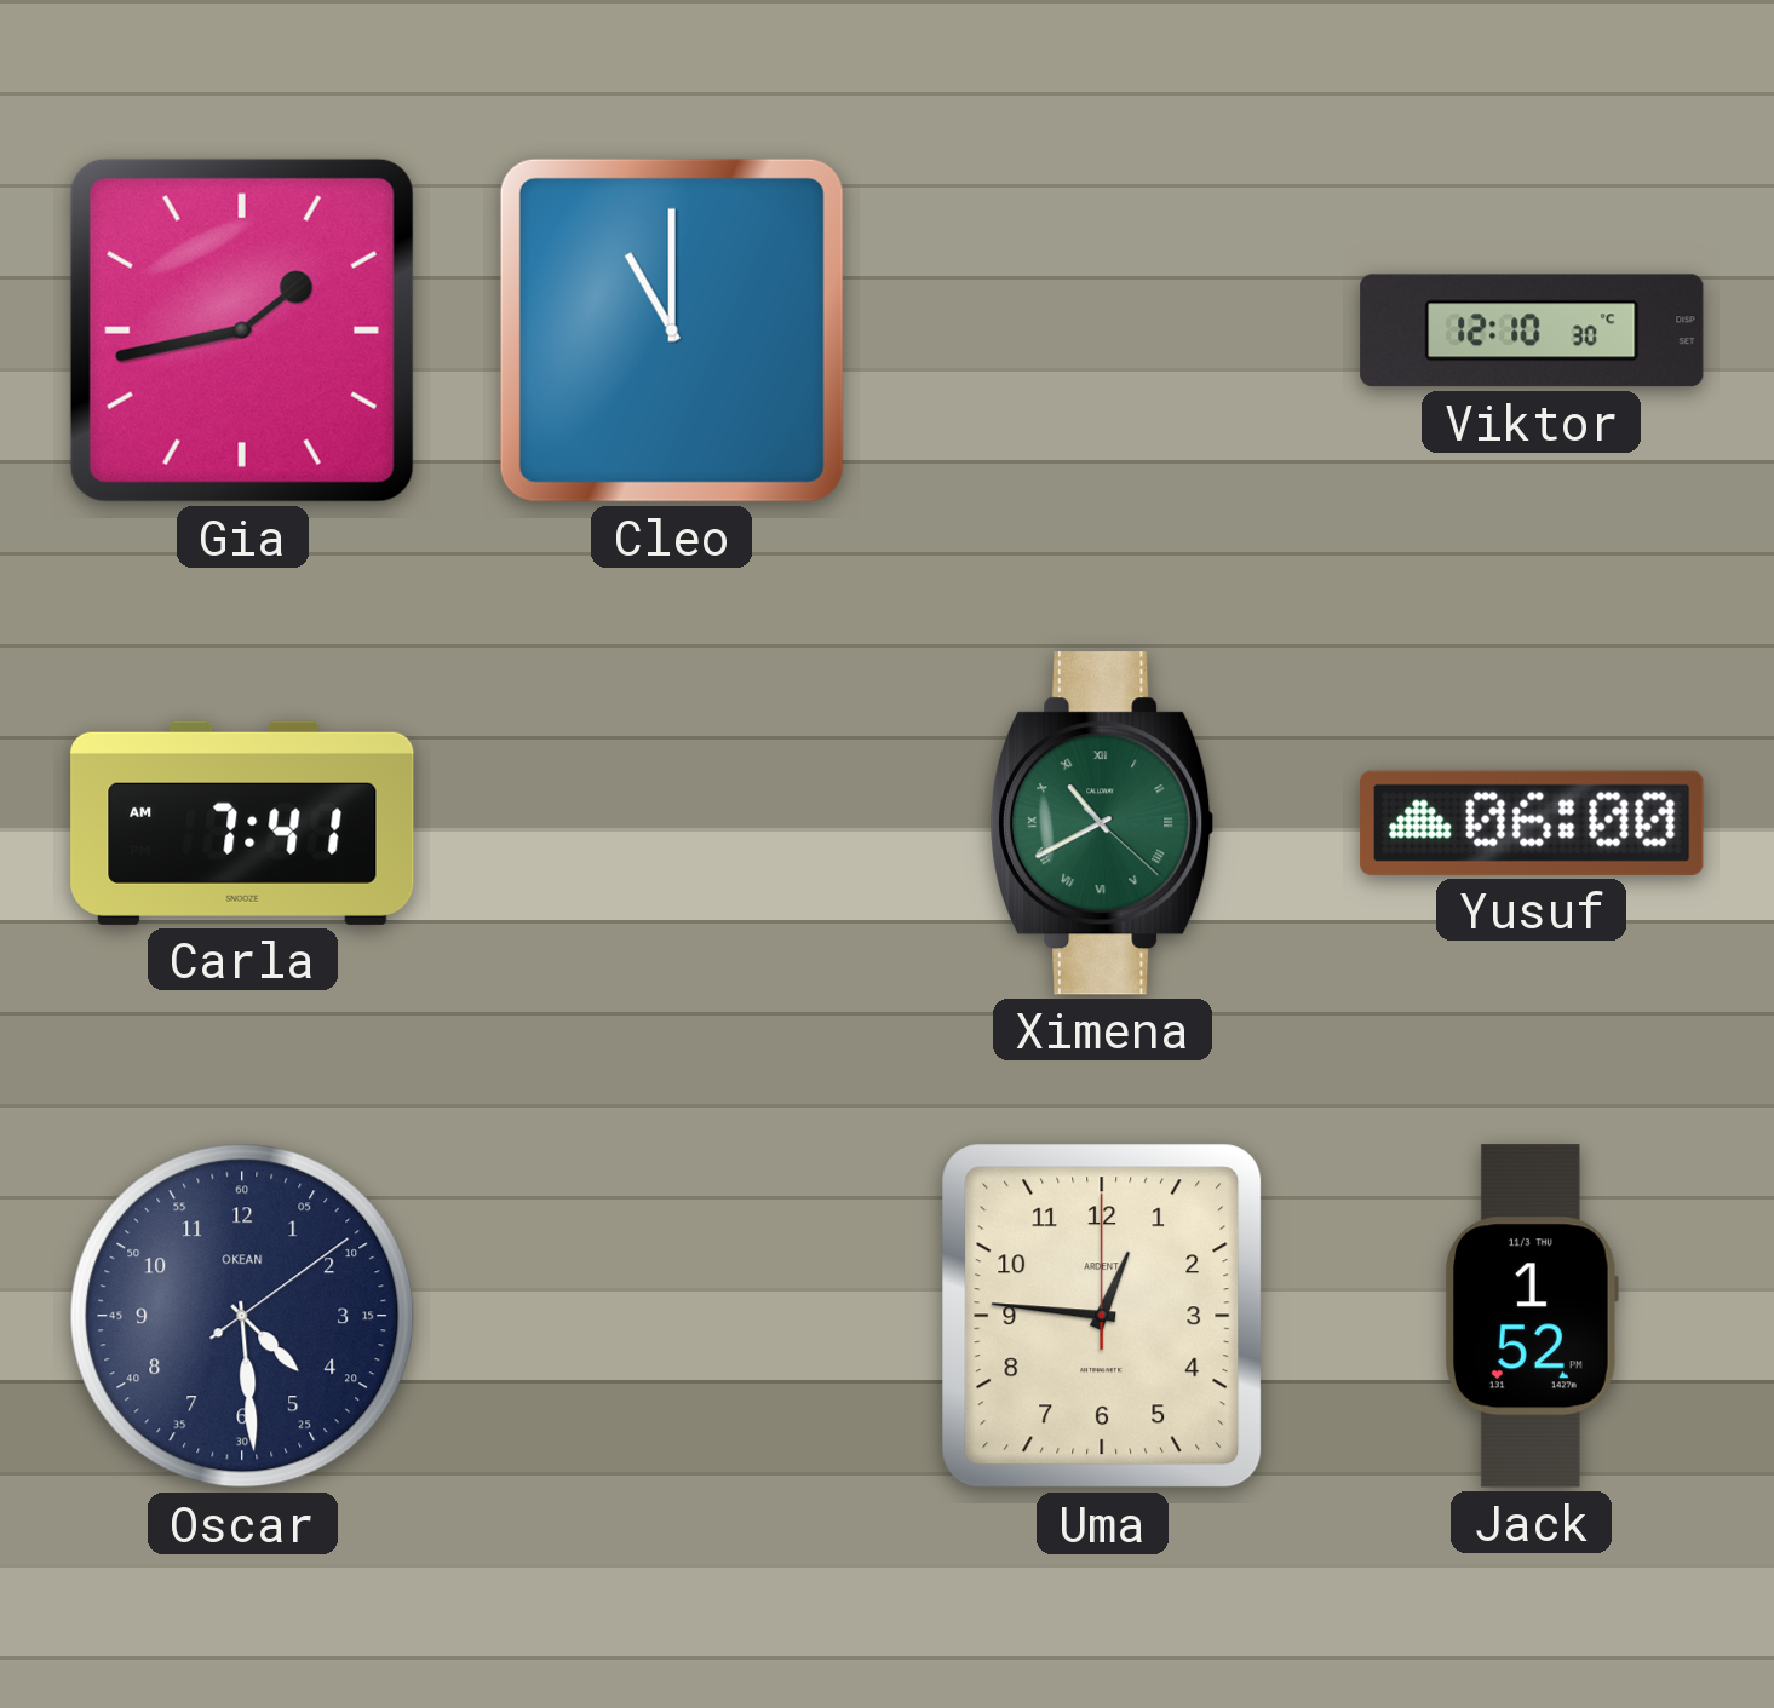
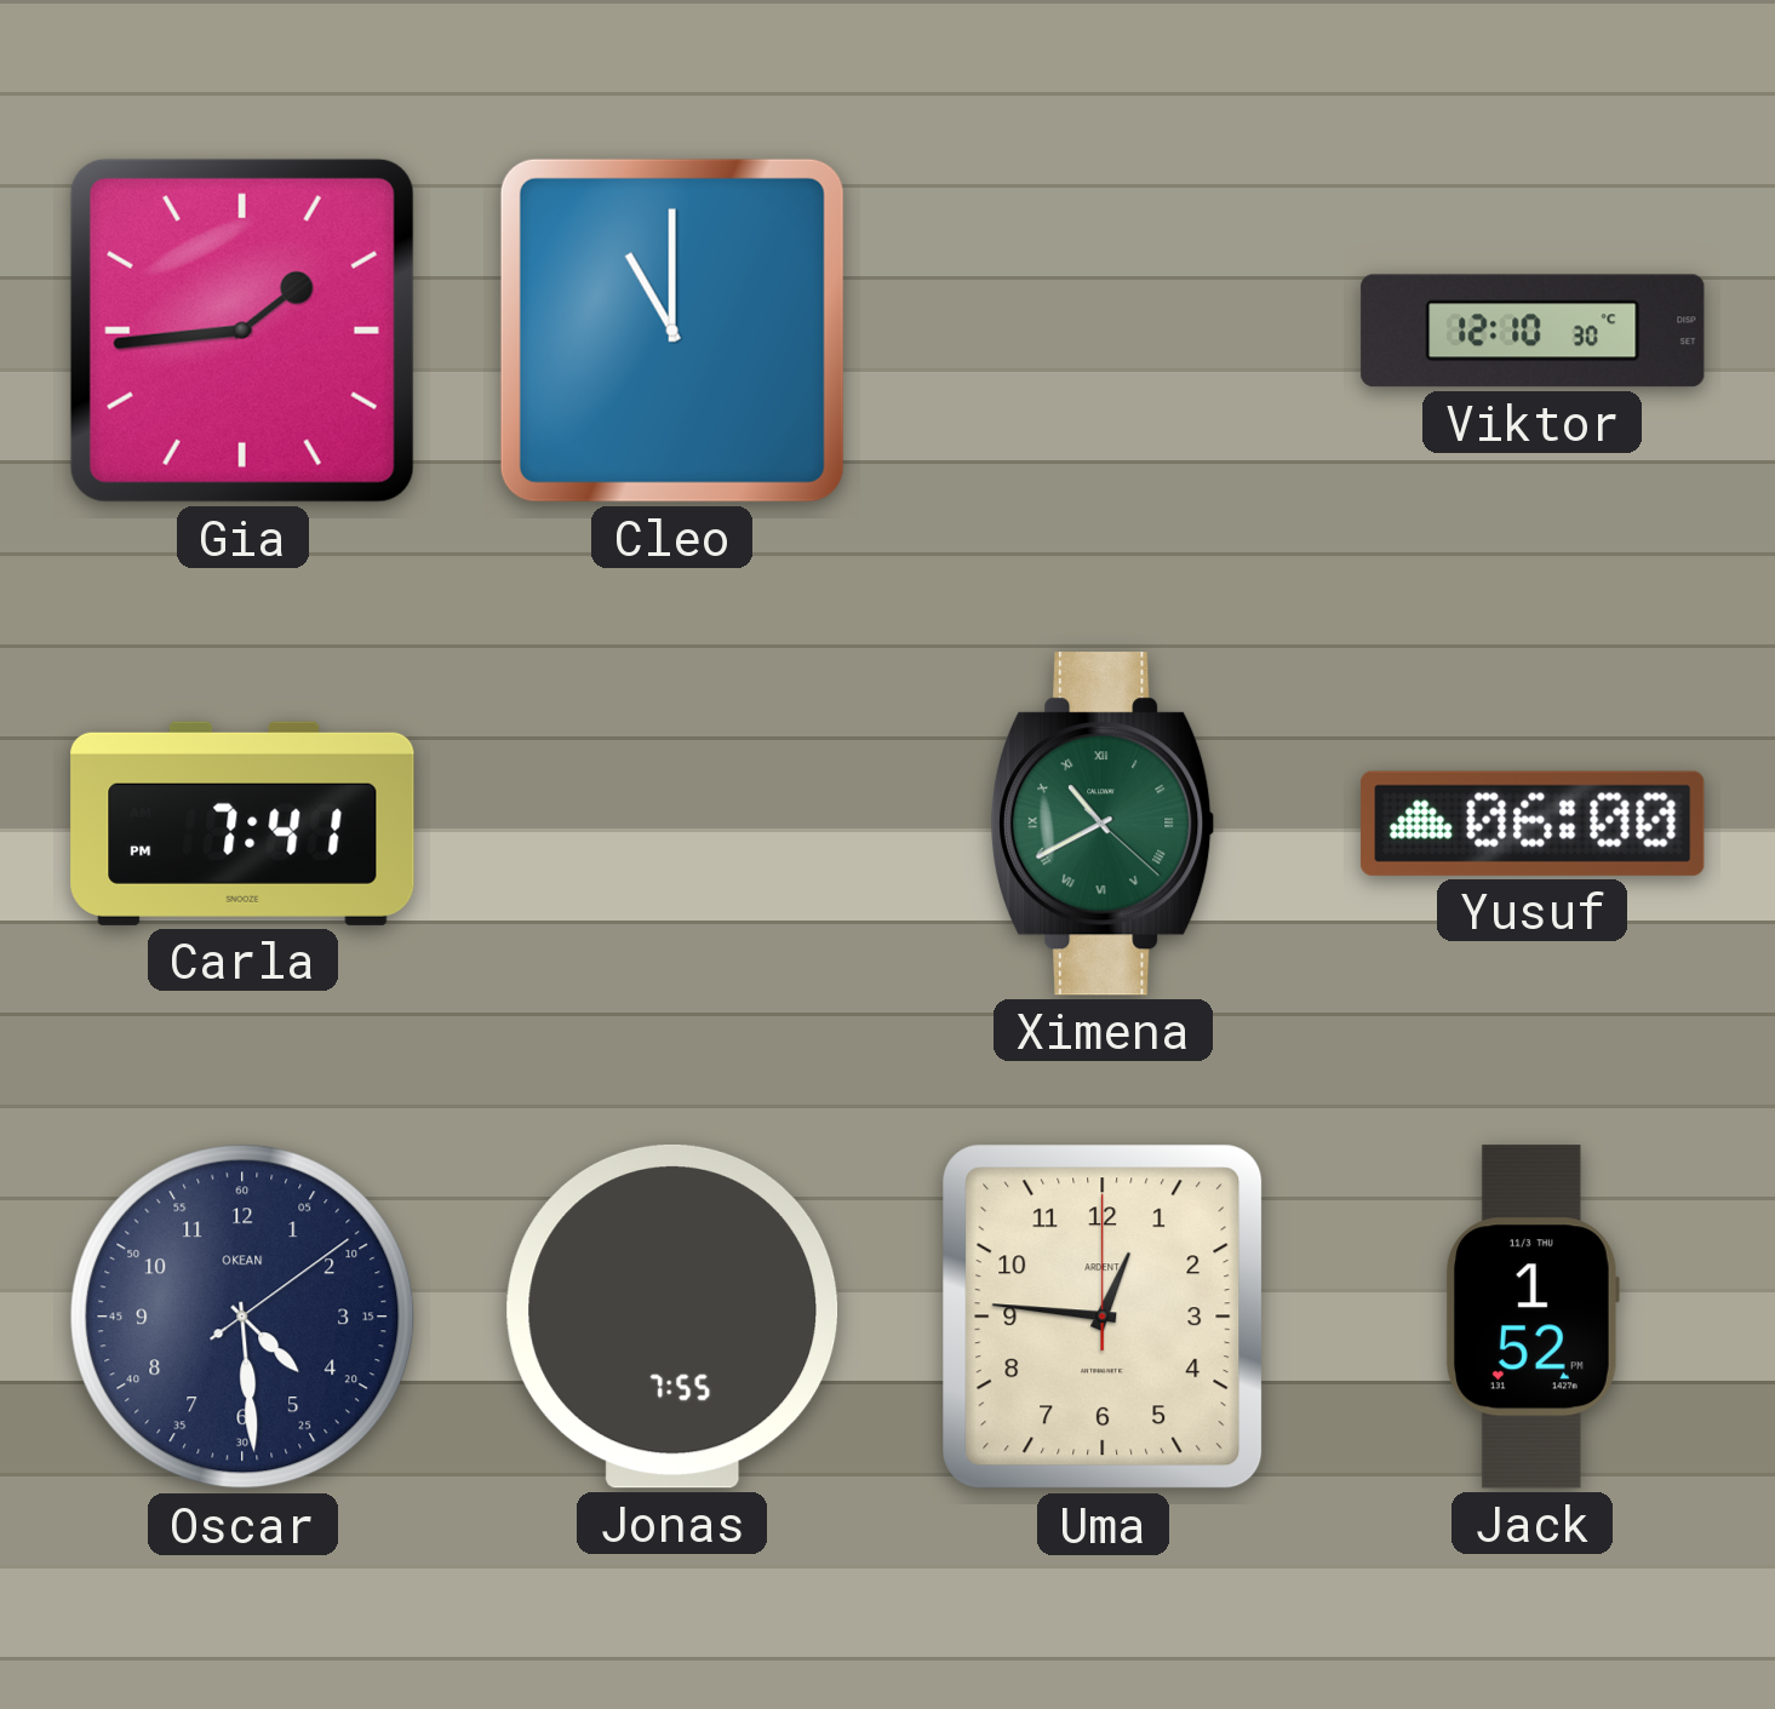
Gia: 1:43 -> 1:44
Carla: 7:41 AM -> 7:41 PM
Jonas: none -> 7:55
